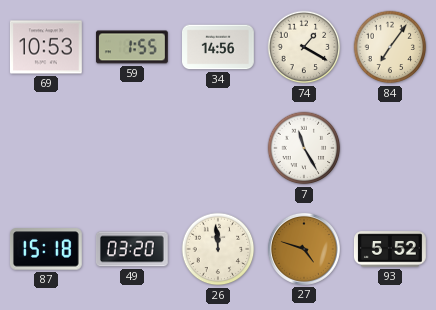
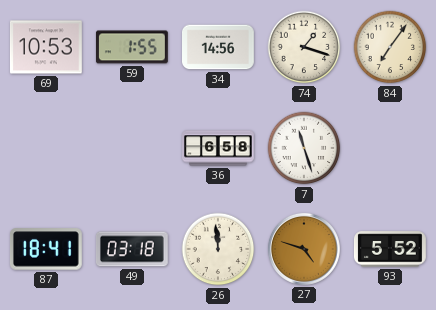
74: 1:20 -> 1:18
36: none -> 6:58
7: 11:25 -> 11:27
87: 15:18 -> 18:41
49: 03:20 -> 03:18
